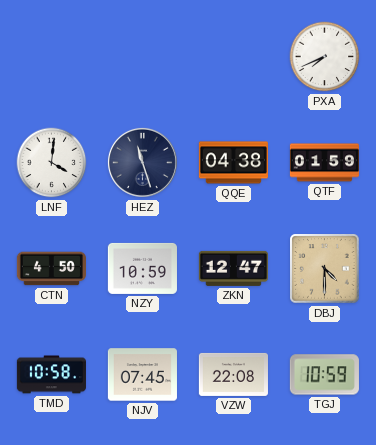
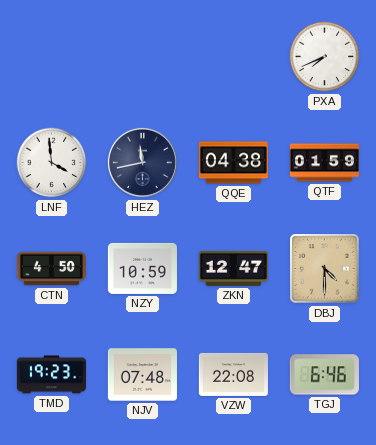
LNF: 4:01 -> 3:59
HEZ: 11:27 -> 11:43
TMD: 10:58 -> 19:23
NJV: 07:45 -> 07:48
TGJ: 10:59 -> 6:46
